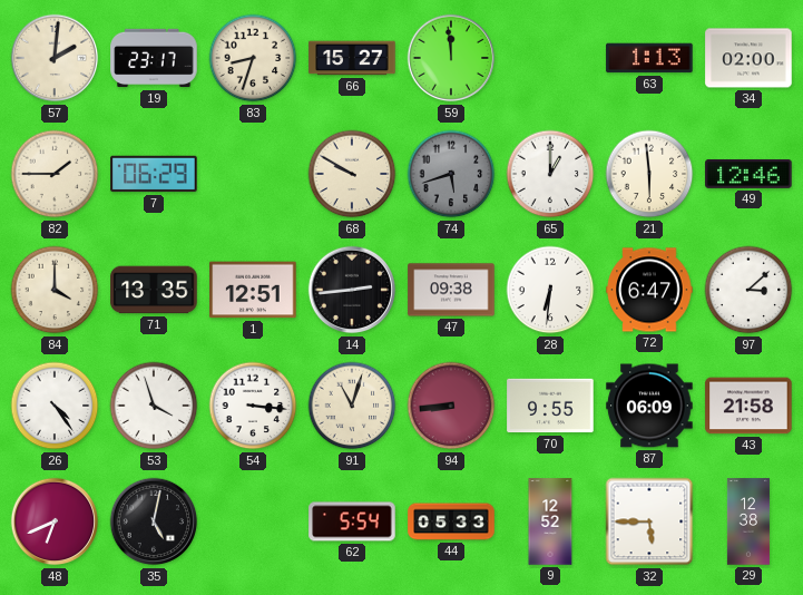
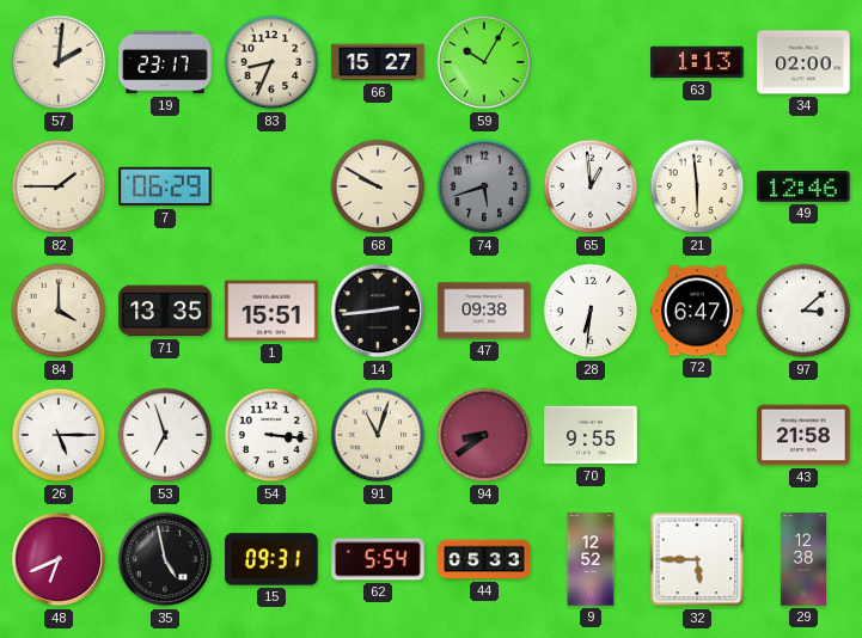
83: 8:33 -> 8:34
59: 11:59 -> 10:05
65: 1:00 -> 12:59
1: 12:51 -> 15:51
26: 4:24 -> 5:15
53: 3:57 -> 6:57
94: 8:44 -> 8:39
87: 06:09 -> none
35: 5:02 -> 4:58
15: none -> 09:31
